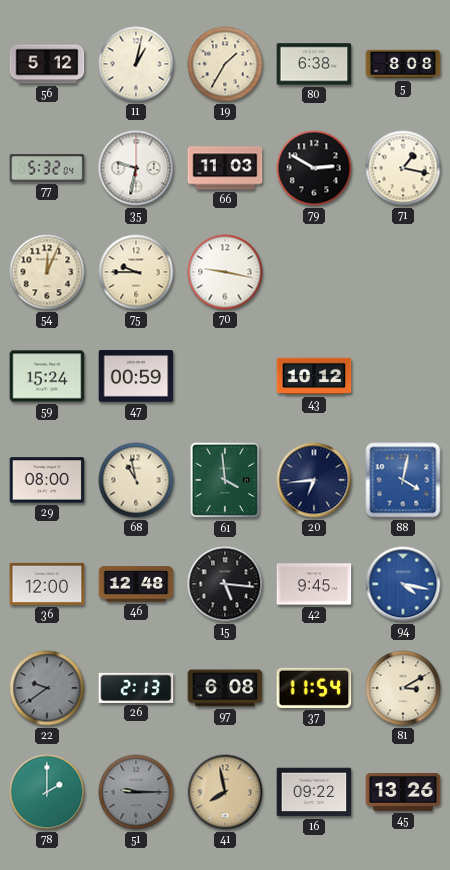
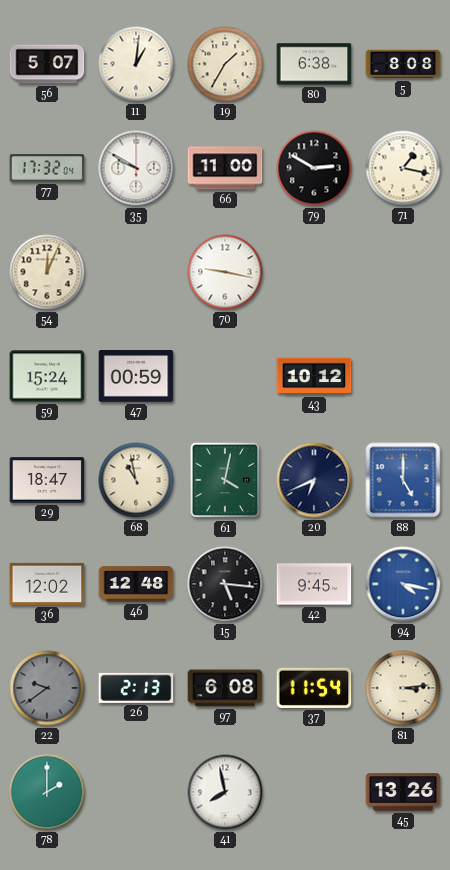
56: 5:12 -> 5:07
11: 1:02 -> 1:01
77: 5:32 -> 17:32
35: 9:32 -> 9:50
66: 11:03 -> 11:00
75: 9:45 -> none
29: 08:00 -> 18:47
61: 3:59 -> 4:02
20: 6:44 -> 6:41
88: 4:02 -> 5:00
36: 12:00 -> 12:02
81: 3:10 -> 3:14
51: 9:15 -> none
41 dial: champagne -> white
16: 09:22 -> none
